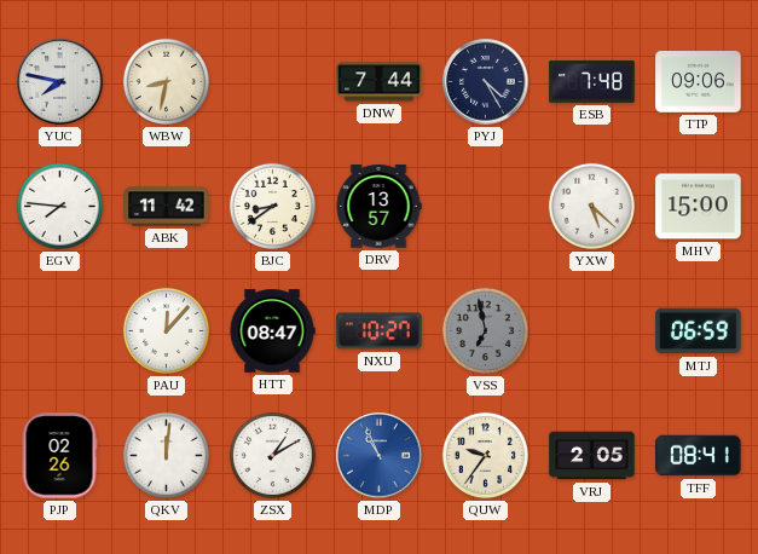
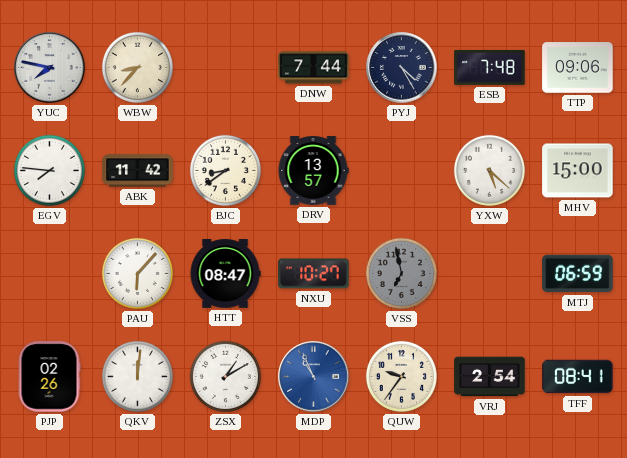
WBW: 8:32 -> 8:37
PAU: 12:07 -> 6:07
VRJ: 2:05 -> 2:54
